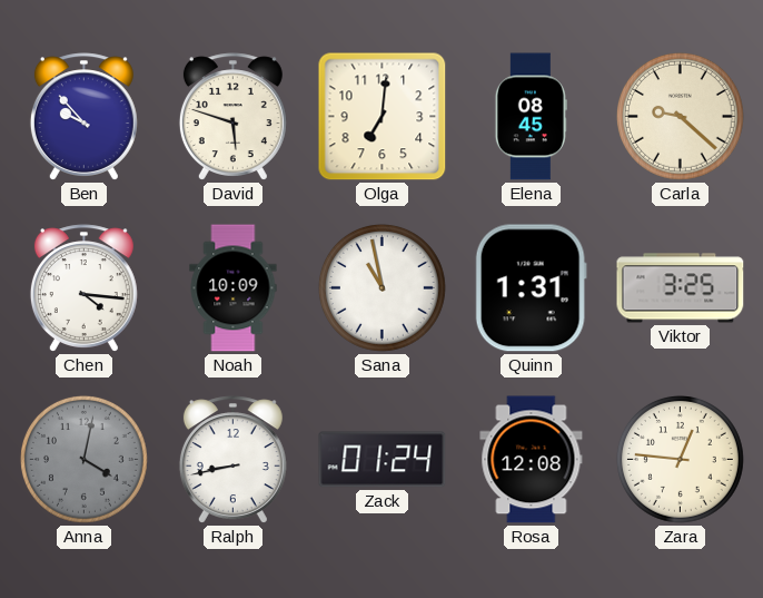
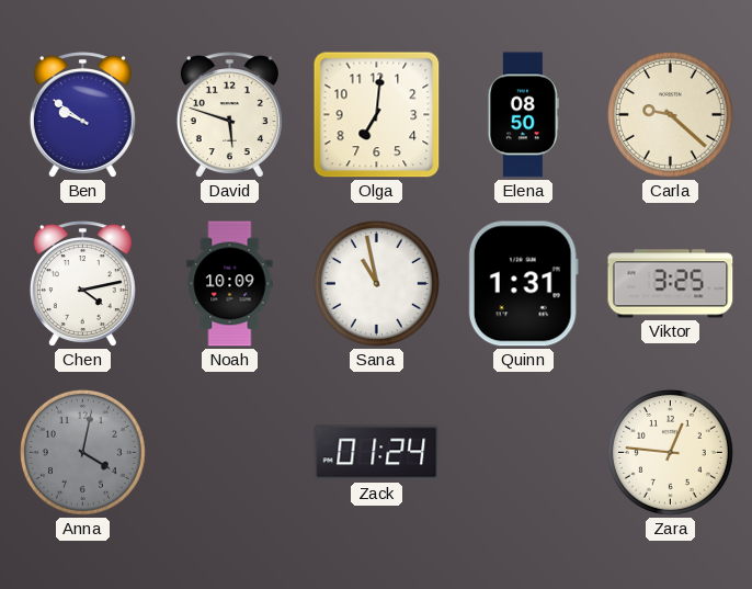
Ben: 9:53 -> 9:51
Elena: 08:45 -> 08:50
Chen: 4:16 -> 4:13
Ralph: 8:43 -> none
Rosa: 12:08 -> none
